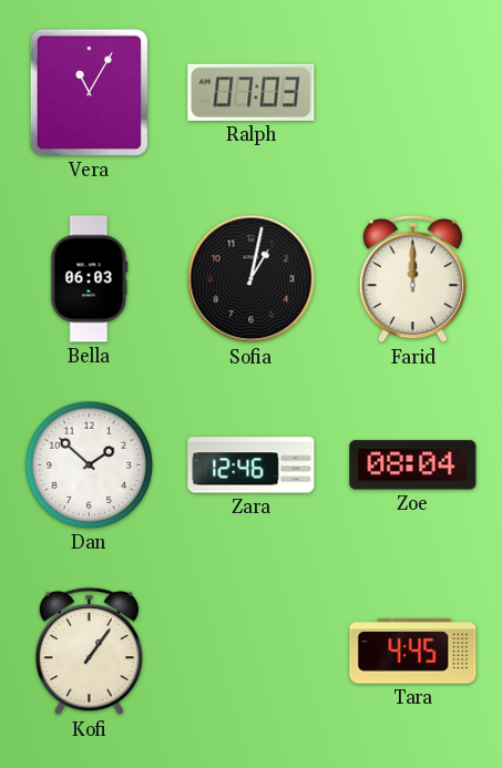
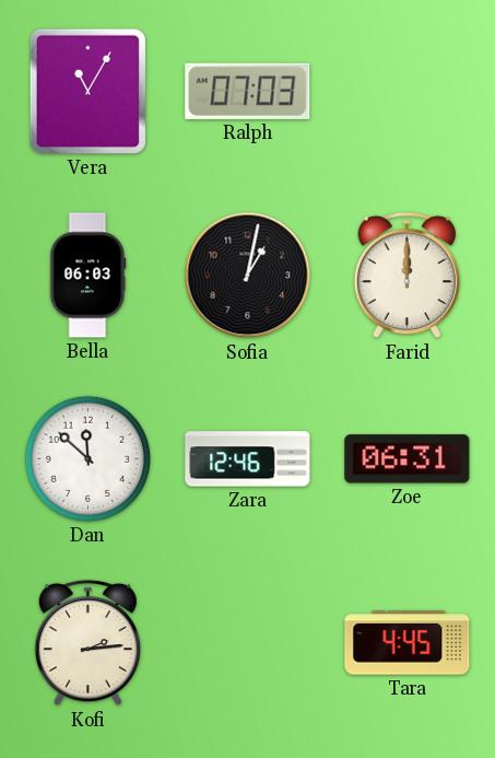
Dan: 1:52 -> 11:52
Zoe: 08:04 -> 06:31
Kofi: 1:06 -> 2:14
